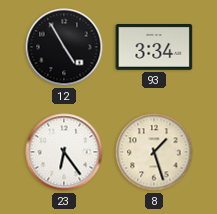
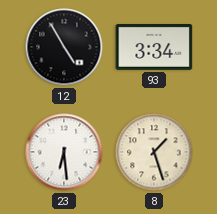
23: 6:24 -> 6:29
